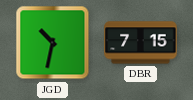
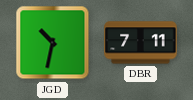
DBR: 7:15 -> 7:11
